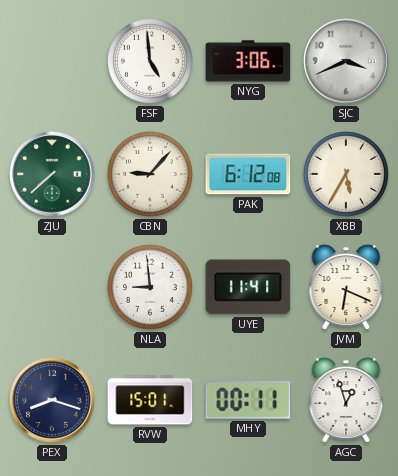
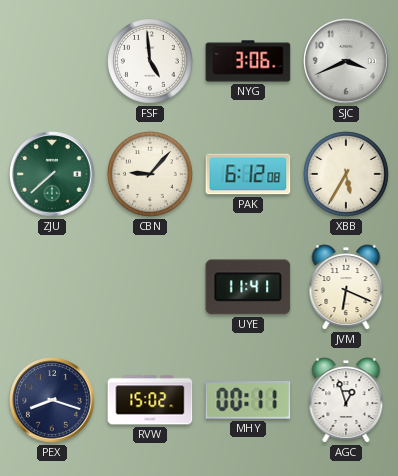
NLA: 8:59 -> none
RVW: 15:01 -> 15:02
